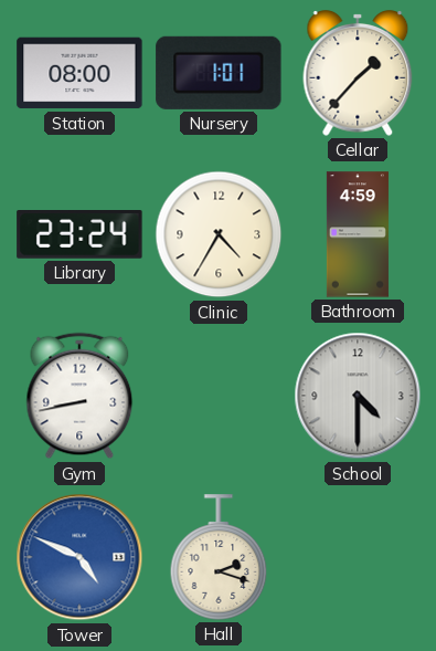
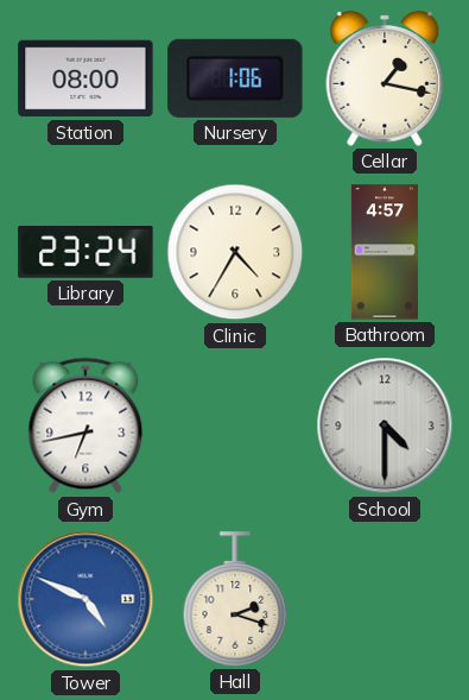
Nursery: 1:01 -> 1:06
Cellar: 1:37 -> 1:17
Bathroom: 4:59 -> 4:57
Gym: 8:43 -> 6:43
